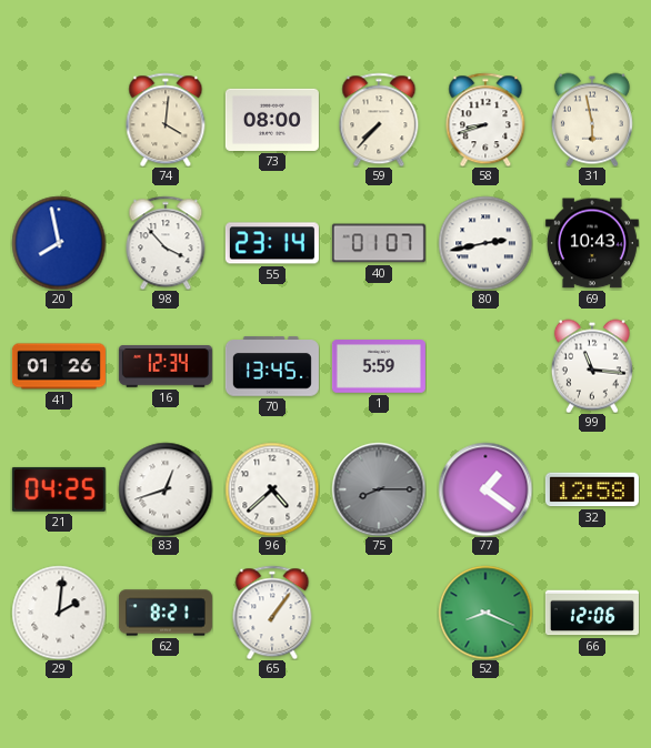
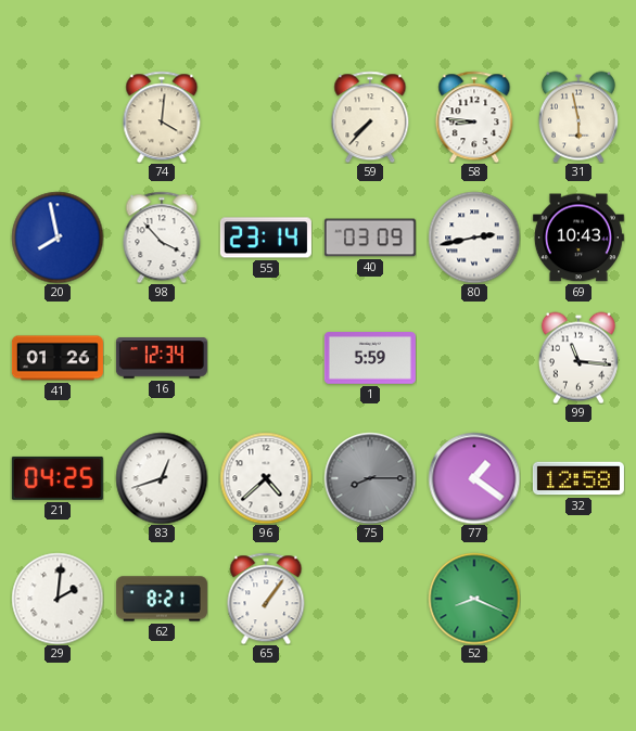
73: 08:00 -> none
58: 8:42 -> 8:46
40: 01:07 -> 03:09
70: 13:45 -> none
66: 12:06 -> none
